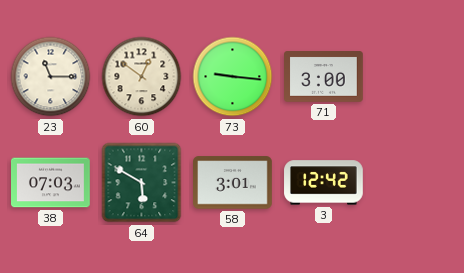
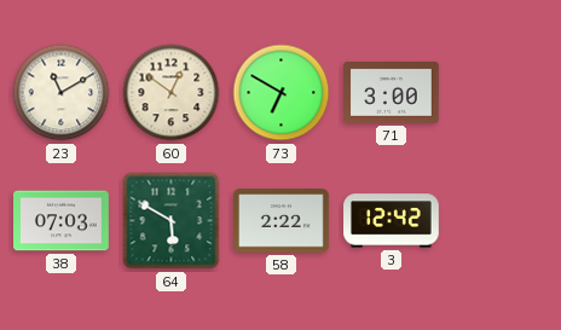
23: 11:15 -> 11:10
73: 9:16 -> 6:50
58: 3:01 -> 2:22
